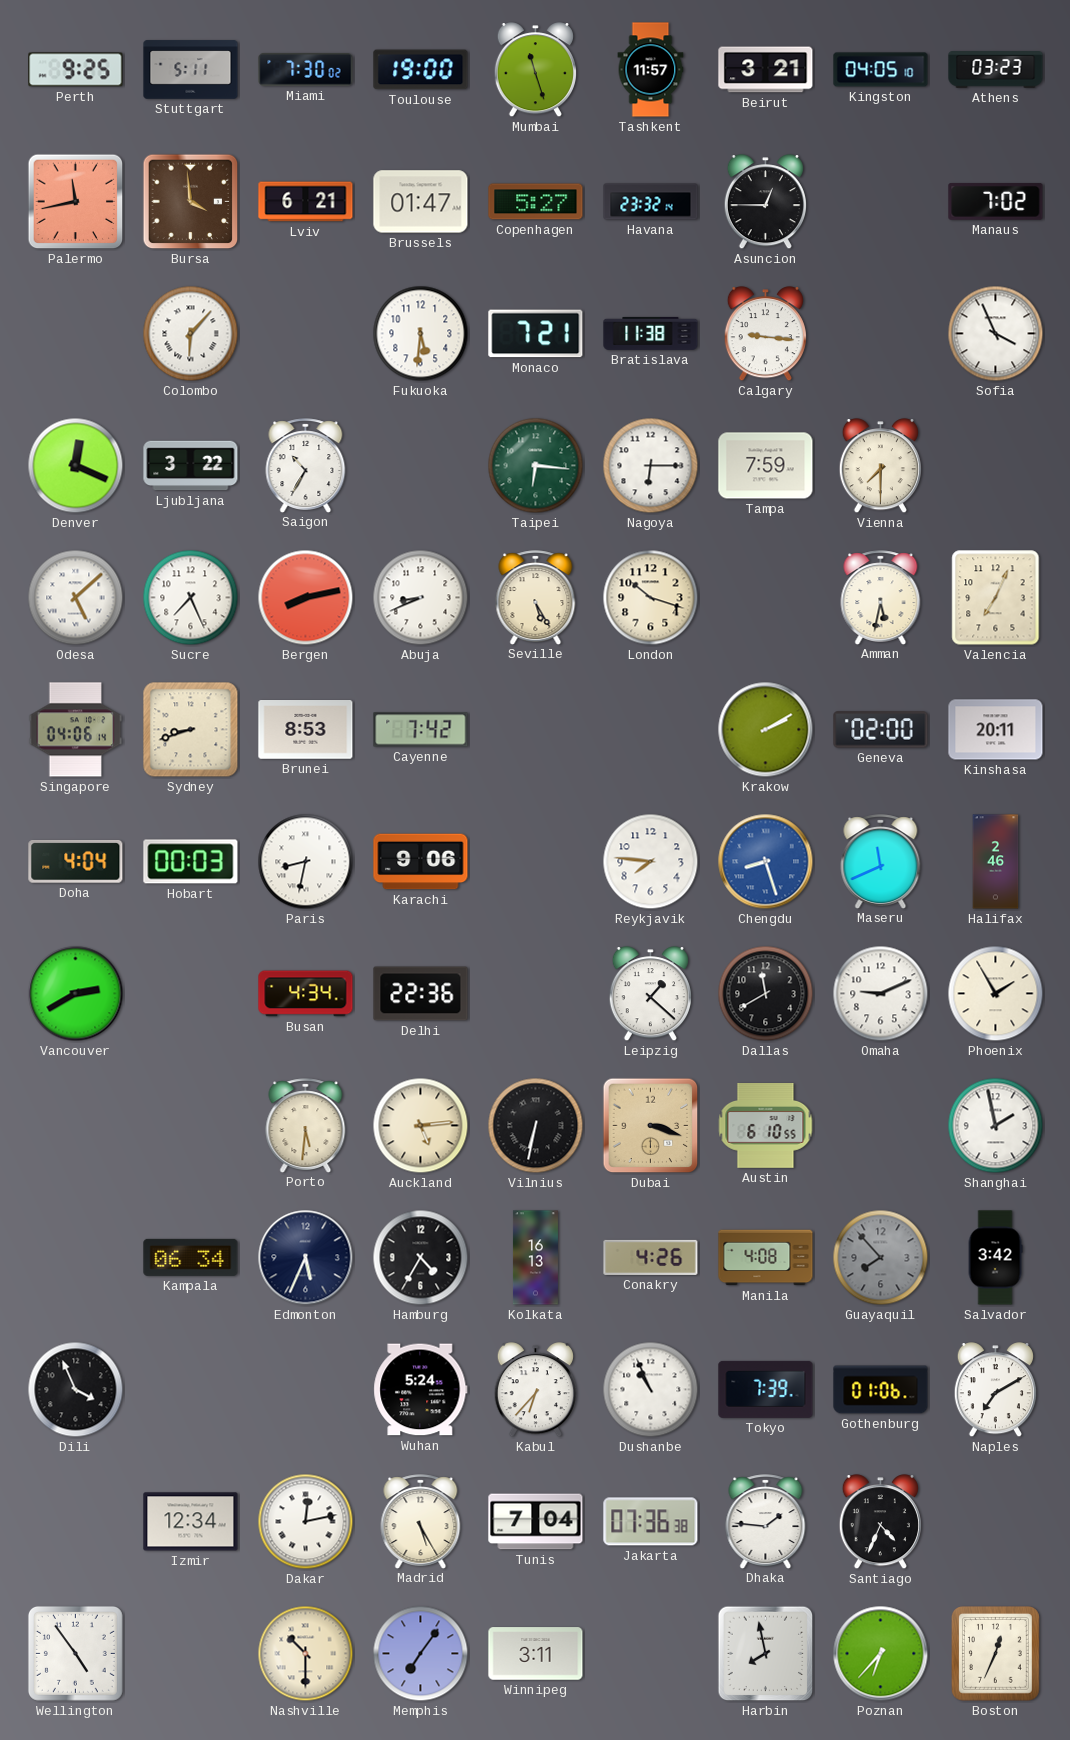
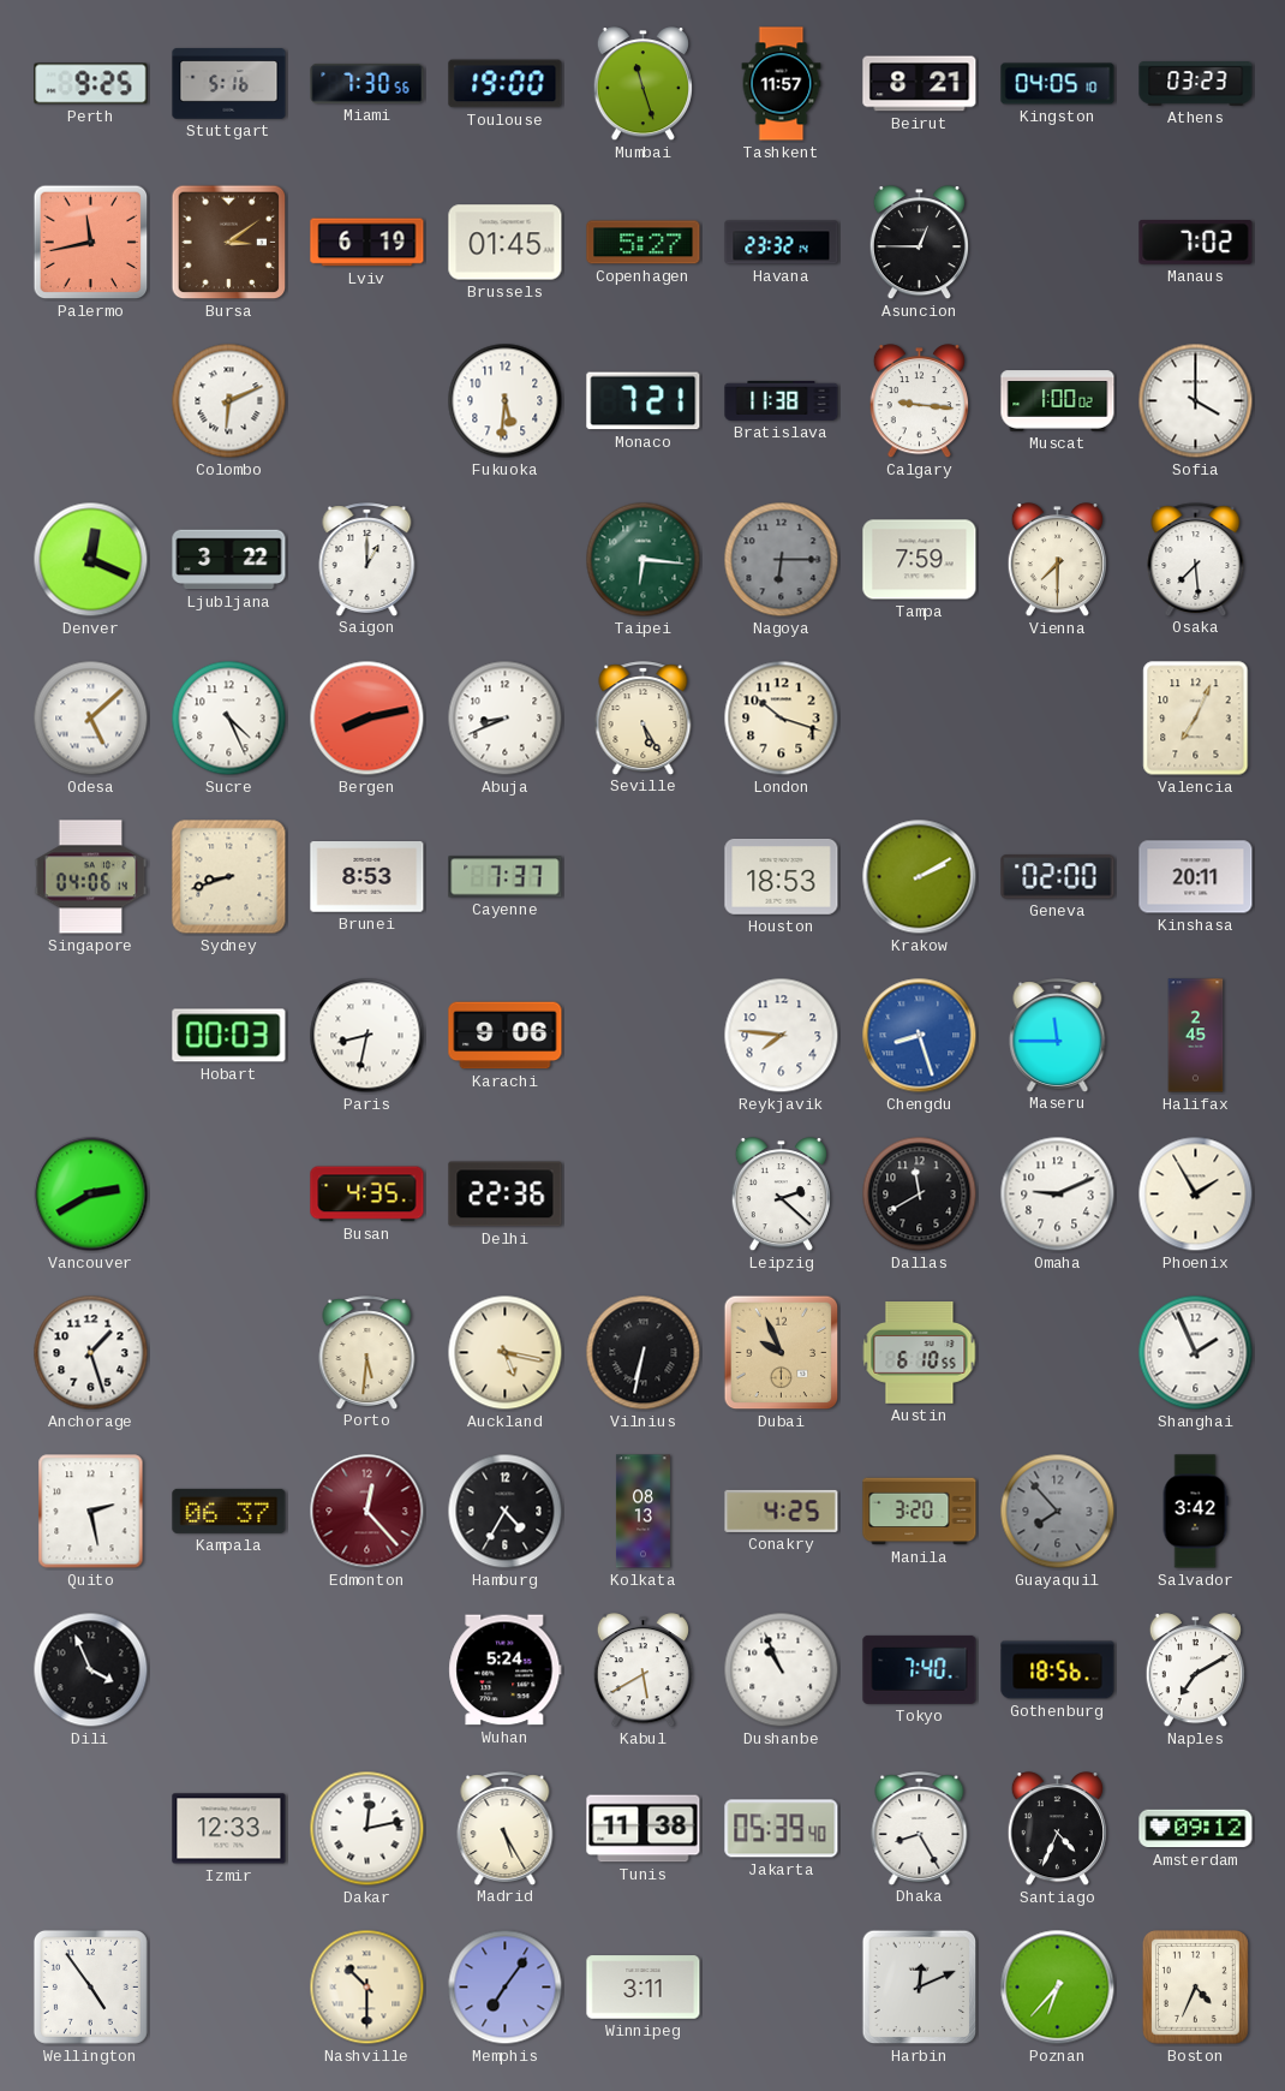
Stuttgart: 5:11 -> 5:16
Miami: 7:30:02 -> 7:30:56
Beirut: 3:21 -> 8:21
Bursa: 3:59 -> 3:09
Lviv: 6:21 -> 6:19
Brussels: 01:47 -> 01:45
Colombo: 6:07 -> 6:11
Muscat: none -> 1:00
Sofia: 3:56 -> 4:00
Saigon: 10:35 -> 1:00
Nagoya dial: white -> grey
Osaka: none -> 7:29
Sucre: 7:26 -> 4:26
Amman: 5:32 -> none
Cayenne: 7:42 -> 7:37
Houston: none -> 18:53
Doha: 4:04 -> none
Maseru: 11:41 -> 11:45
Halifax: 2:46 -> 2:45
Busan: 4:34 -> 4:35
Leipzig: 1:22 -> 2:22
Anchorage: none -> 1:27
Auckland: 5:14 -> 5:17
Dubai: 3:18 -> 9:56
Shanghai: 1:58 -> 1:56
Quito: none -> 2:28
Kampala: 06:34 -> 06:37
Edmonton: 5:34 -> 12:23
Edmonton dial: navy -> burgundy
Kolkata: 16:13 -> 08:13
Conakry: 4:26 -> 4:25
Manila: 4:08 -> 3:20
Kabul: 6:37 -> 5:40
Tokyo: 7:39 -> 7:40
Gothenburg: 01:06 -> 18:56
Izmir: 12:34 -> 12:33
Tunis: 7:04 -> 11:38
Jakarta: 07:36 -> 05:39
Dhaka: 1:46 -> 8:25
Amsterdam: none -> 09:12
Harbin: 7:58 -> 12:11
Boston: 12:34 -> 4:34
